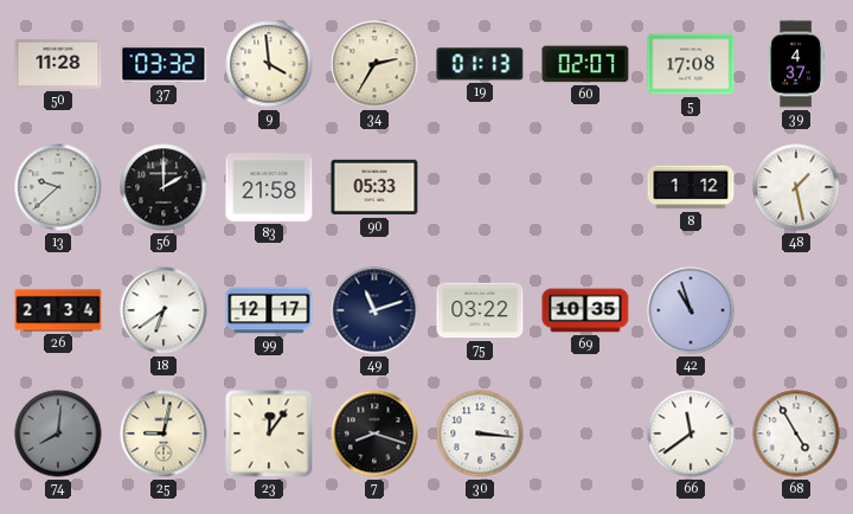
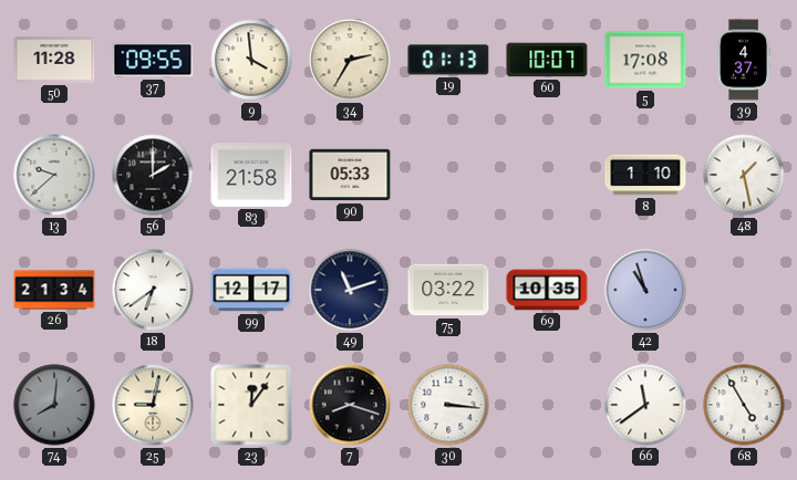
37: 03:32 -> 09:55
60: 02:07 -> 10:07
8: 1:12 -> 1:10
